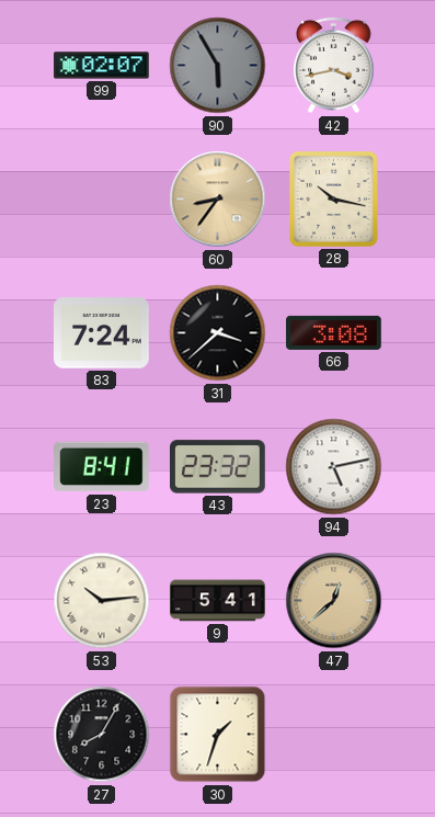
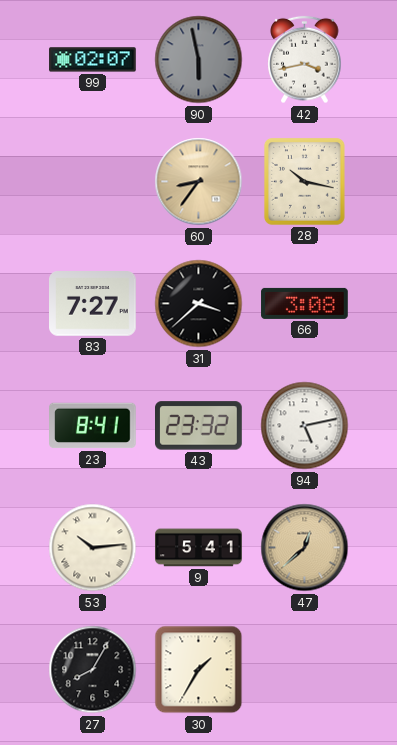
90: 5:55 -> 5:58
83: 7:24 -> 7:27
30: 1:33 -> 1:35
